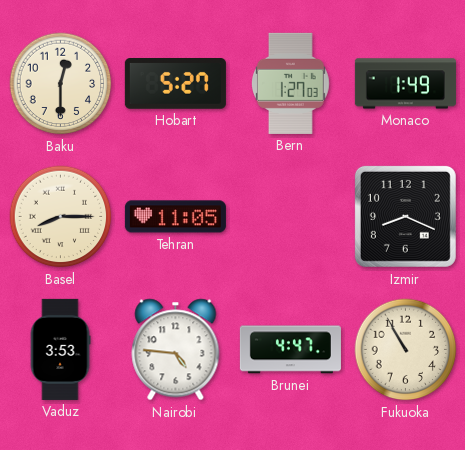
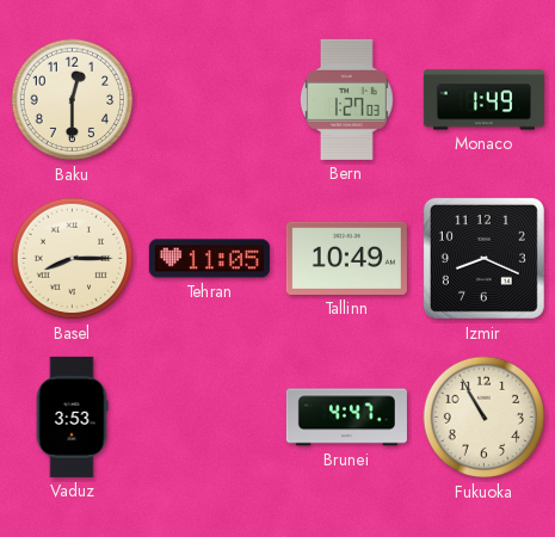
Hobart: 5:27 -> none
Tallinn: none -> 10:49
Nairobi: 4:46 -> none
